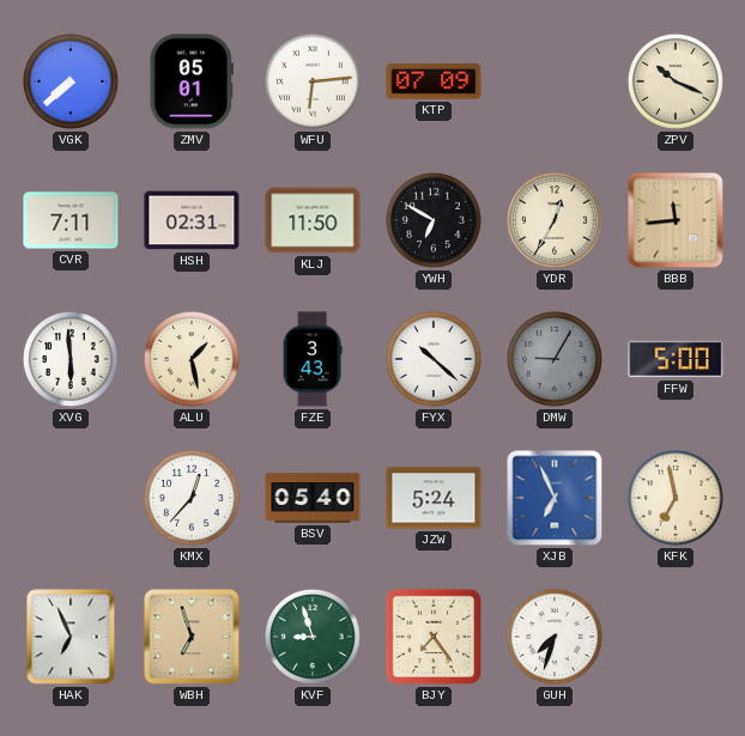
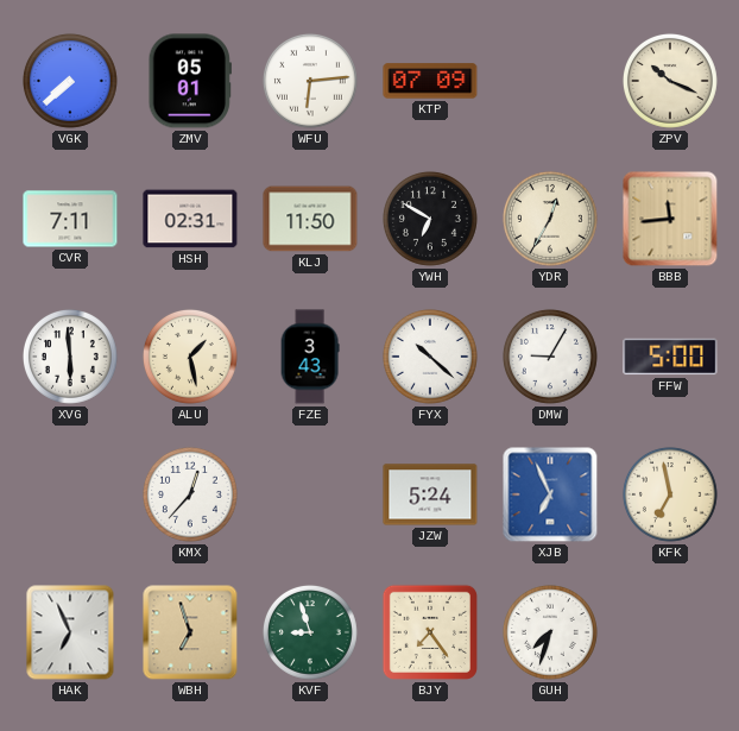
DMW dial: grey -> white
BSV: 05:40 -> none
